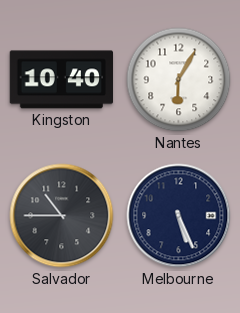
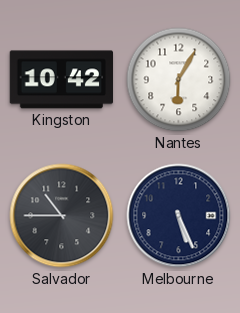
Kingston: 10:40 -> 10:42
